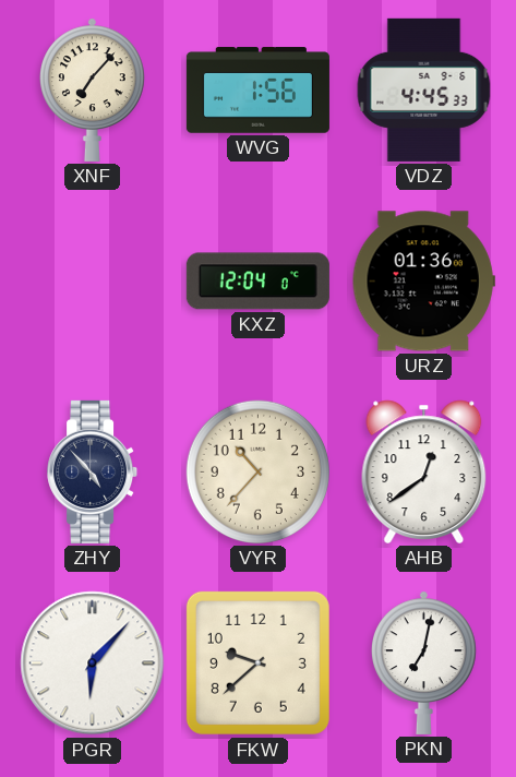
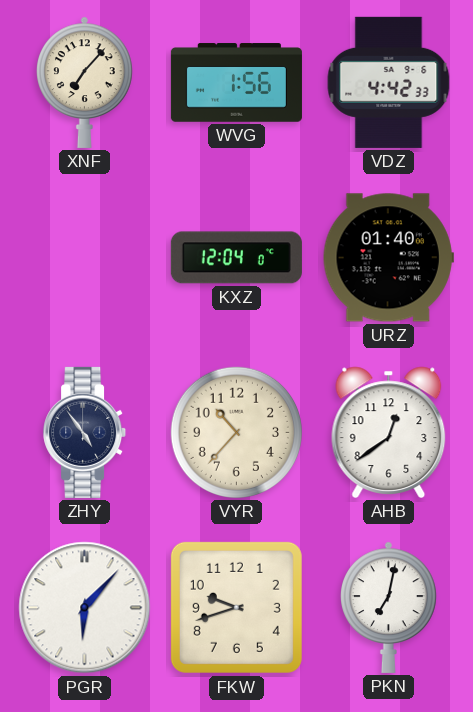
VDZ: 4:45 -> 4:42
URZ: 01:36 -> 01:40
ZHY: 4:53 -> 4:54
FKW: 9:38 -> 9:42
